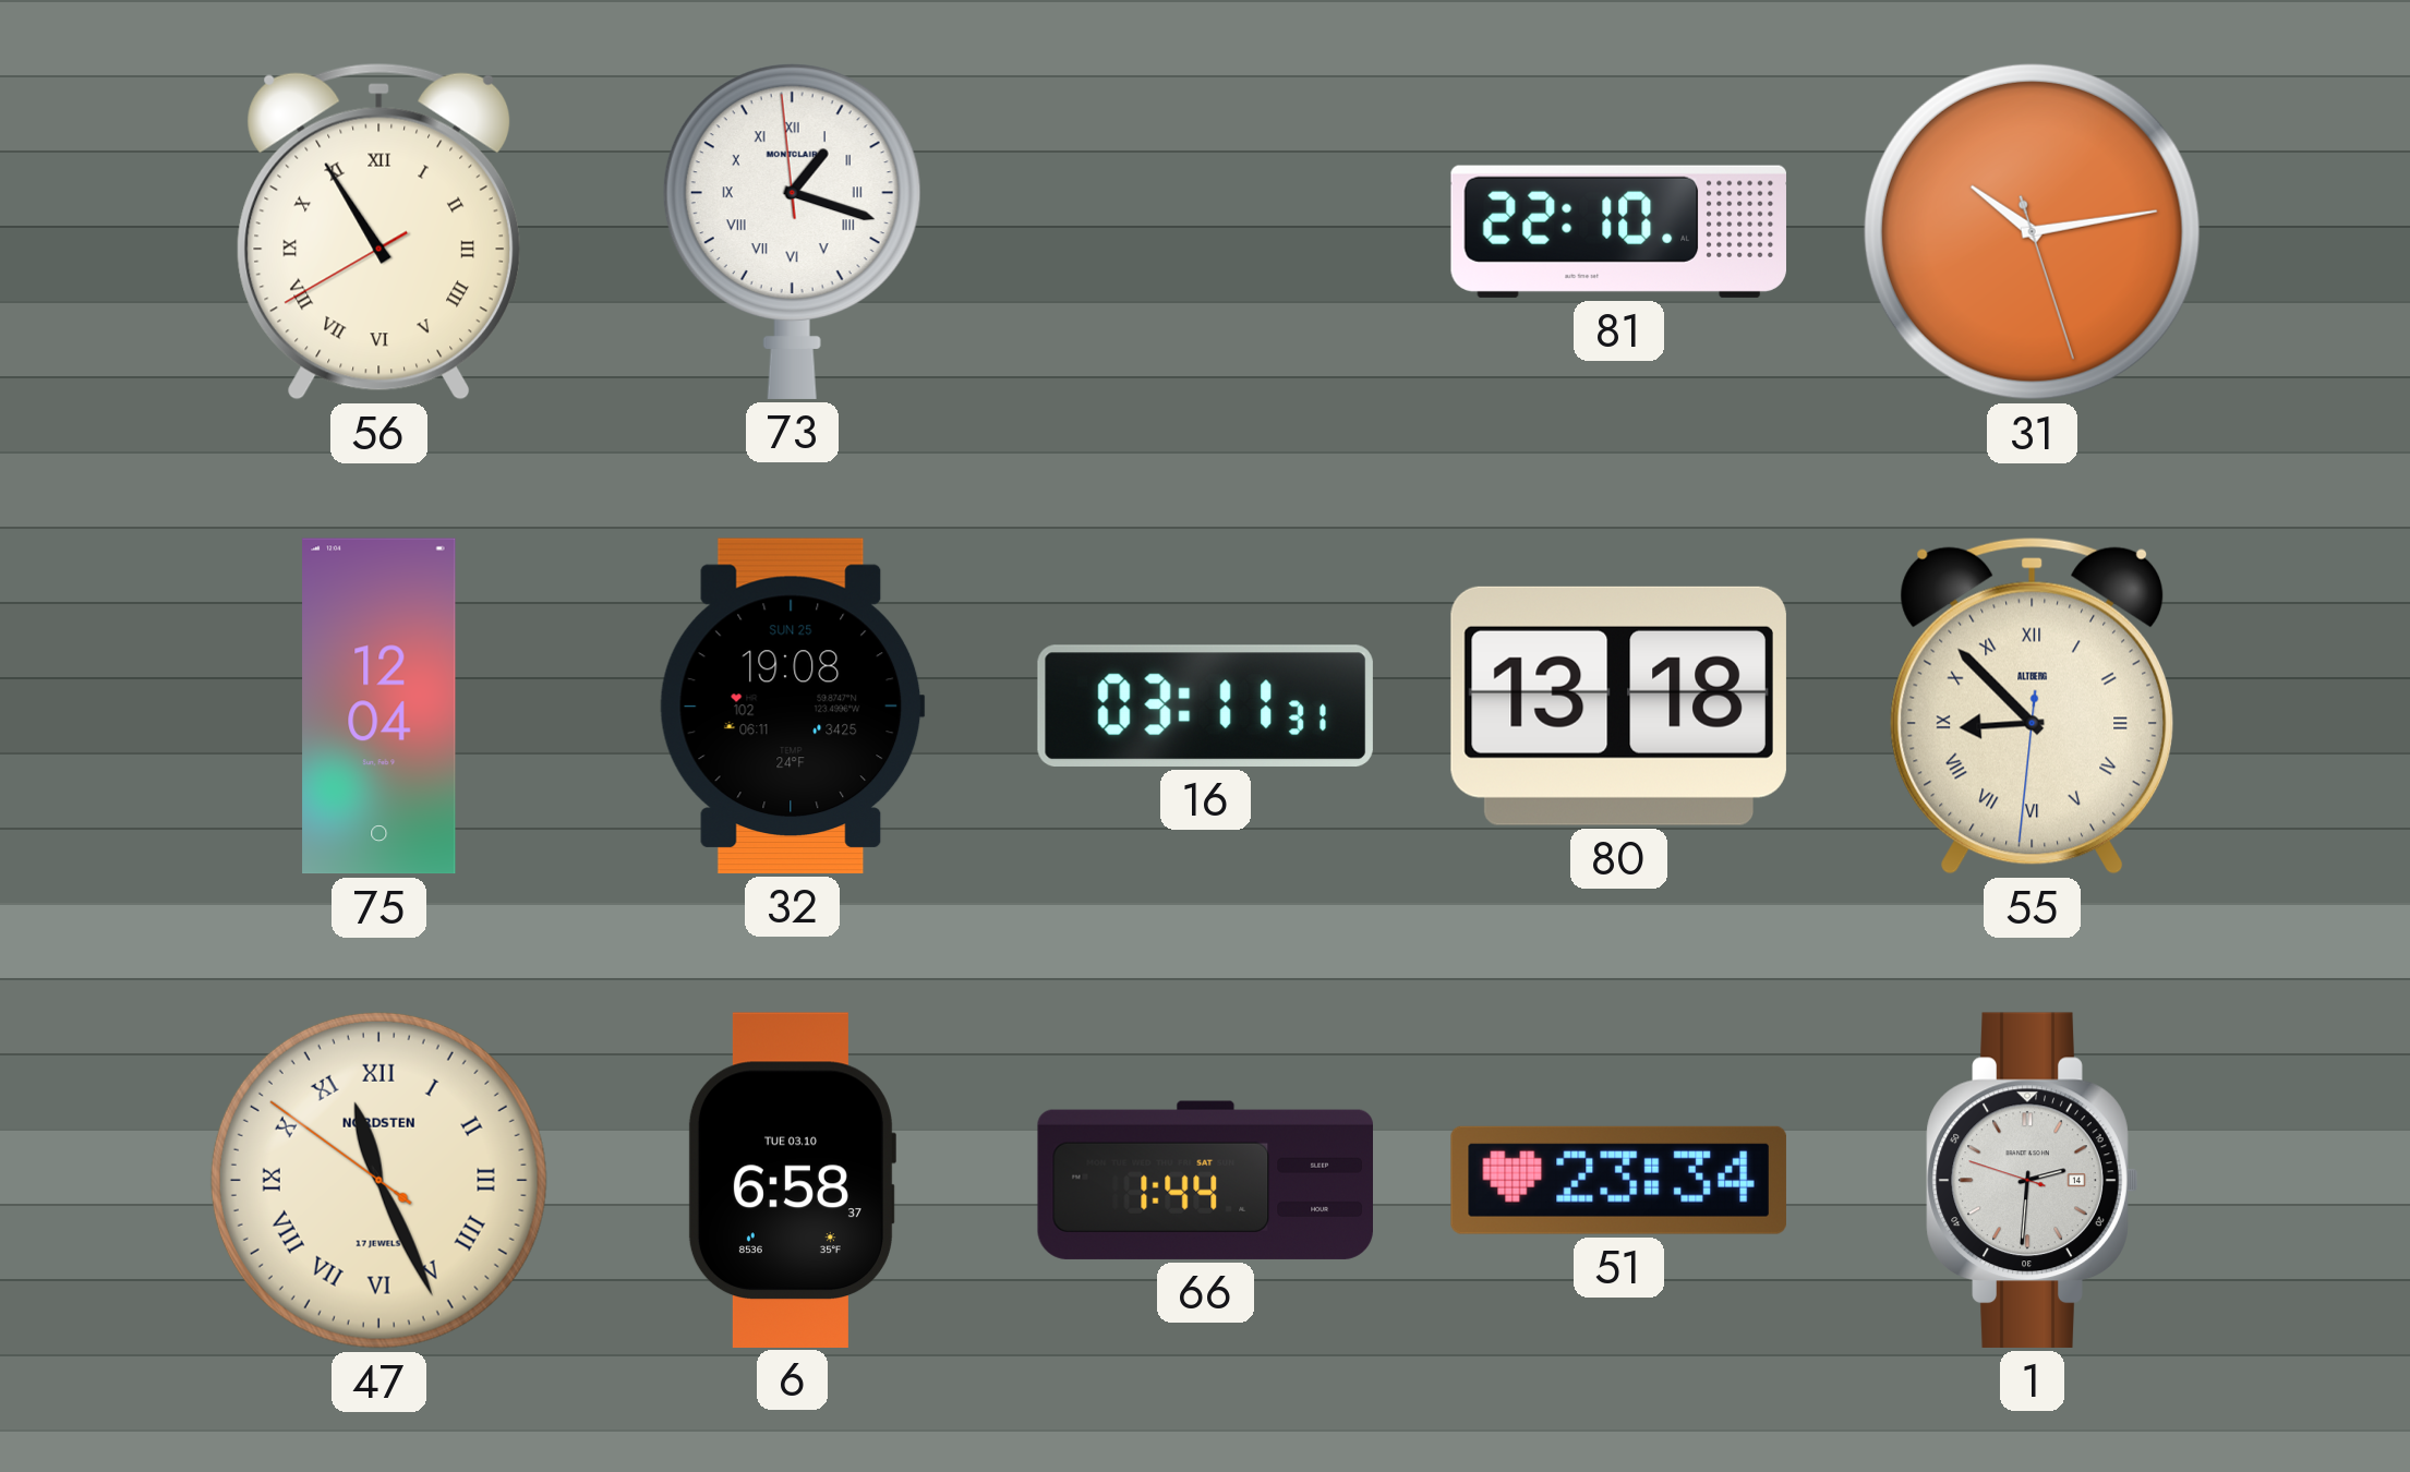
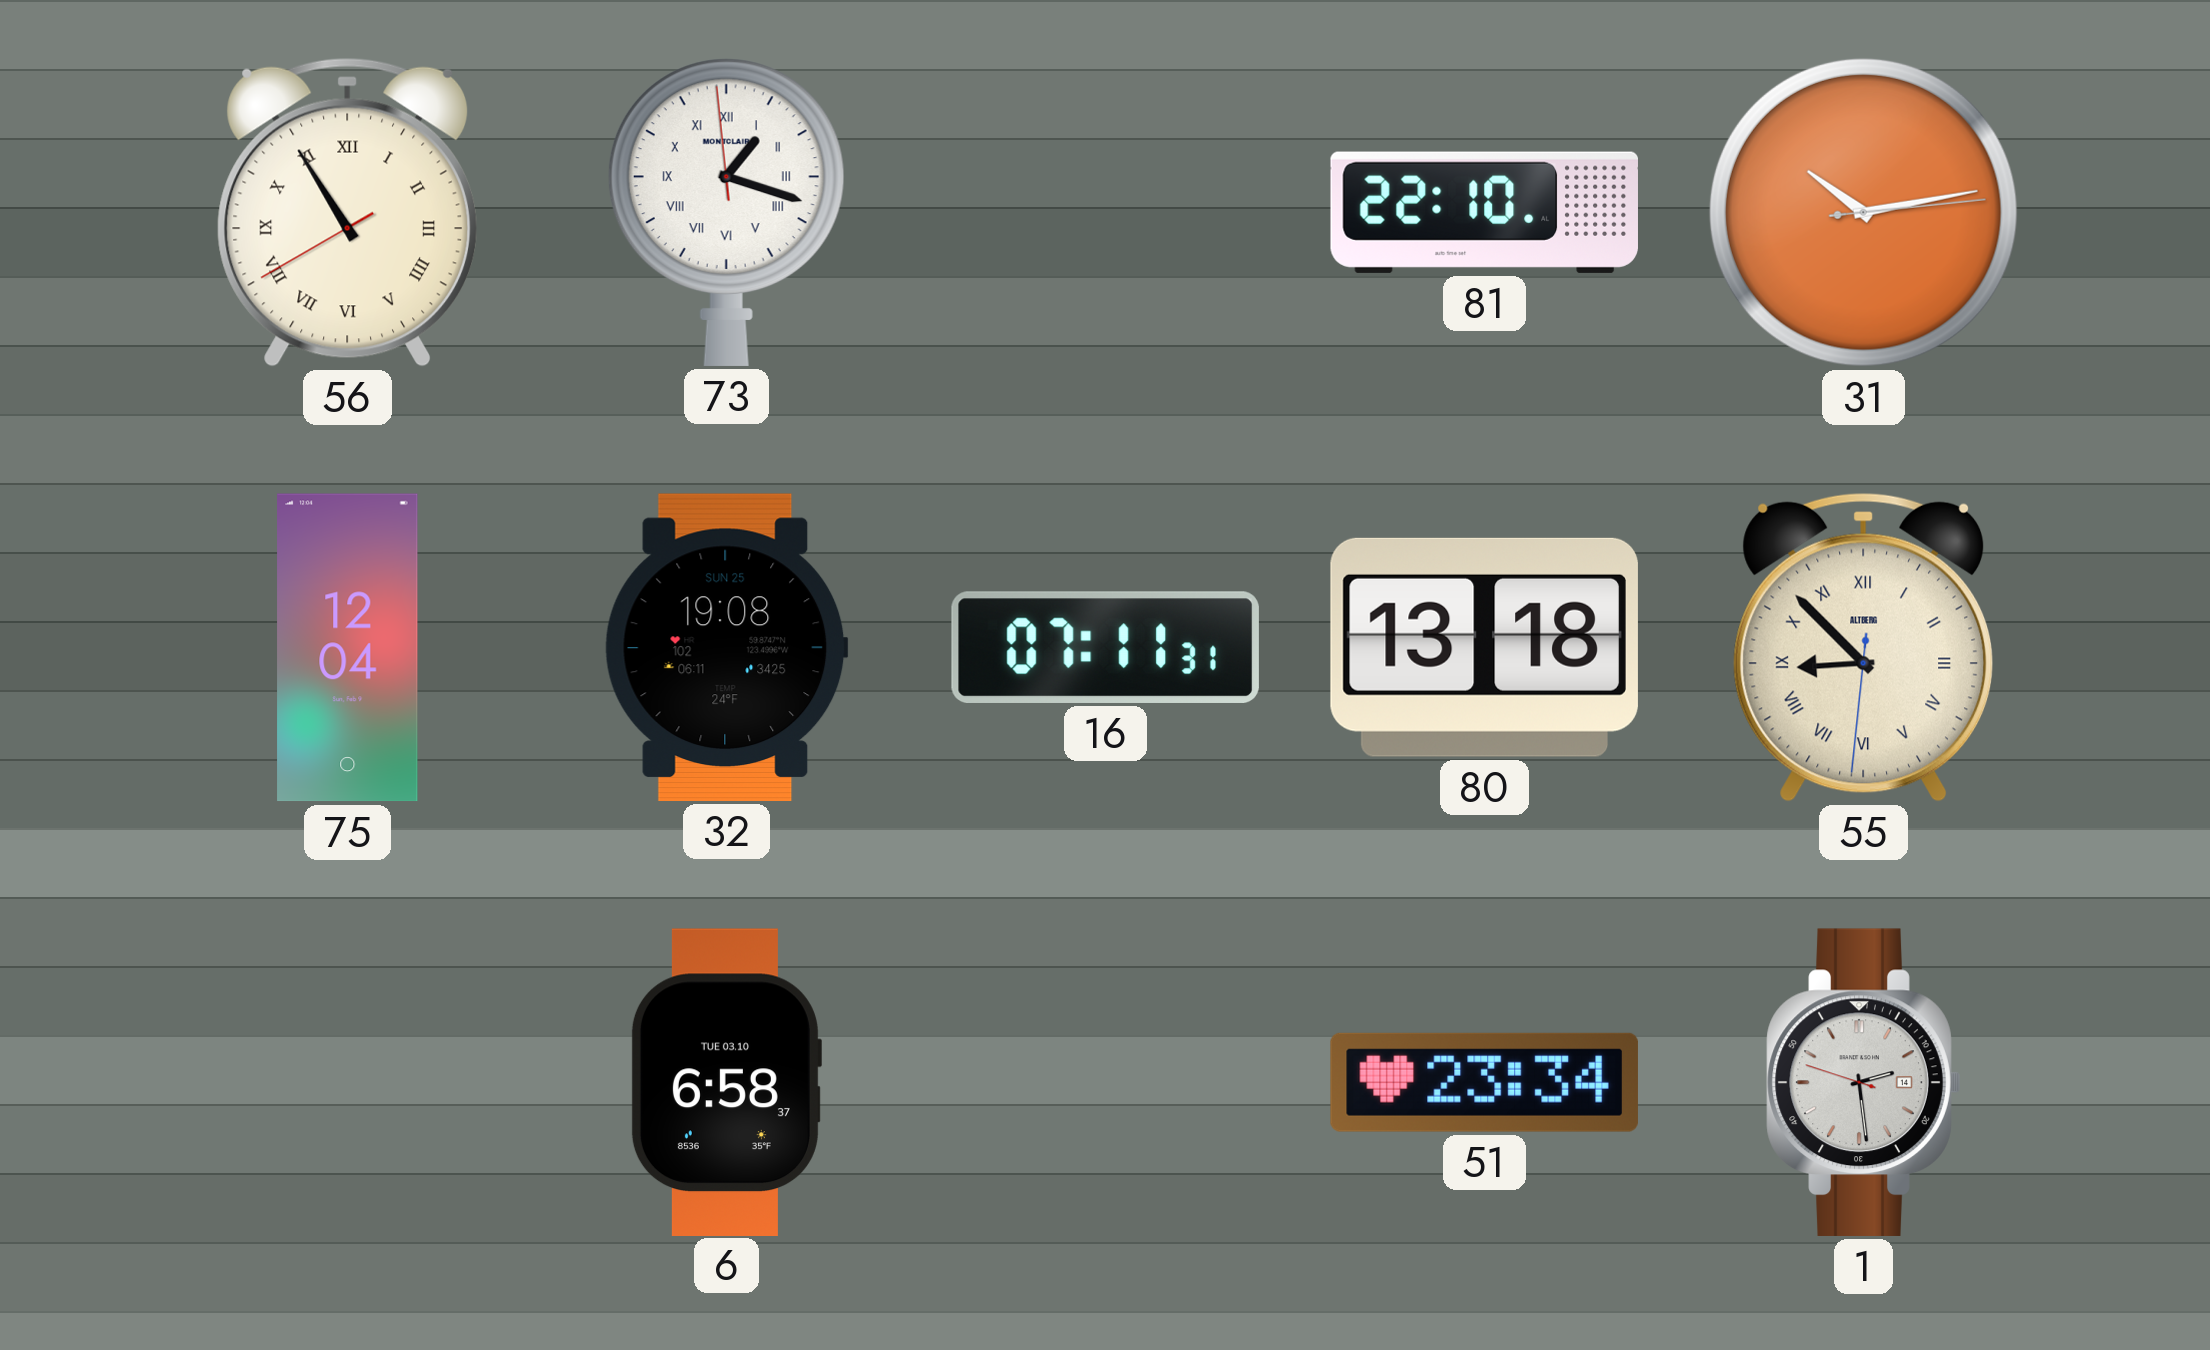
31: 10:13:27 -> 10:13:14
16: 03:11 -> 07:11
47: 11:25 -> none
66: 1:44 -> none
1: 2:30 -> 2:28
